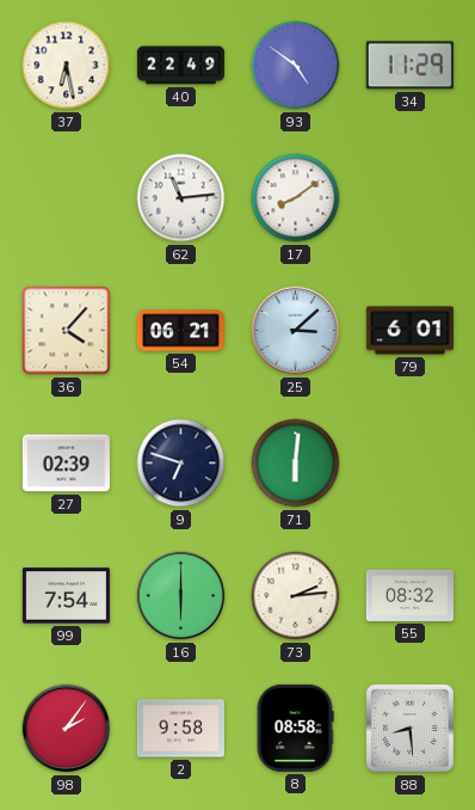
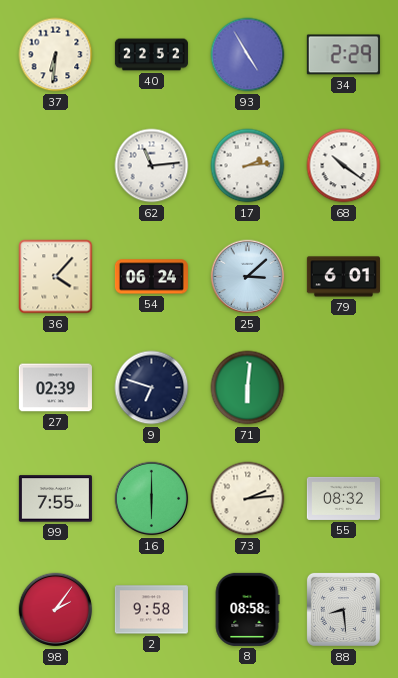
37: 6:28 -> 6:31
40: 22:49 -> 22:52
93: 4:51 -> 4:55
34: 11:29 -> 2:29
17: 8:09 -> 2:14
68: none -> 10:21
54: 06:21 -> 06:24
99: 7:54 -> 7:55
